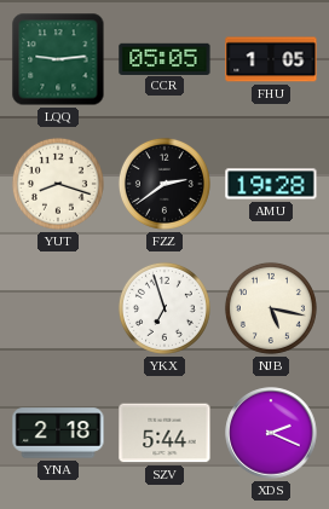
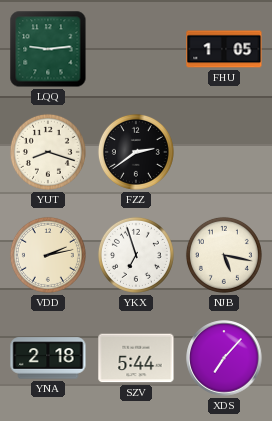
CCR: 05:05 -> none
AMU: 19:28 -> none
VDD: none -> 2:13
XDS: 2:19 -> 7:07
